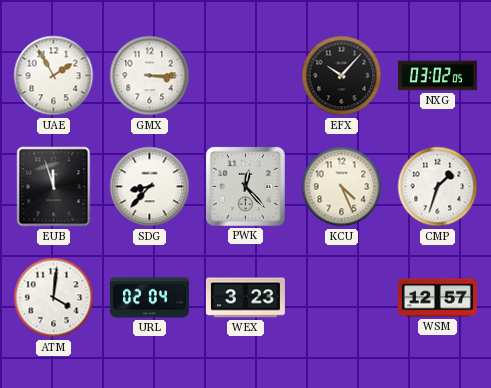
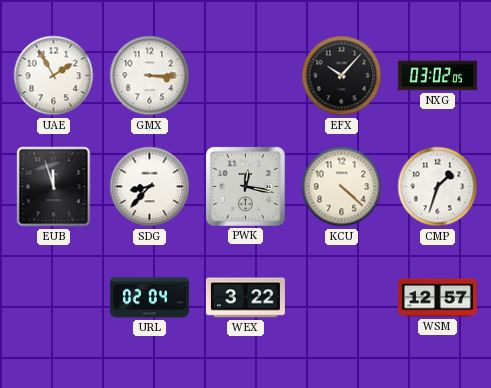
PWK: 12:23 -> 12:17
KCU: 4:26 -> 4:22
ATM: 4:01 -> none
WEX: 3:23 -> 3:22
